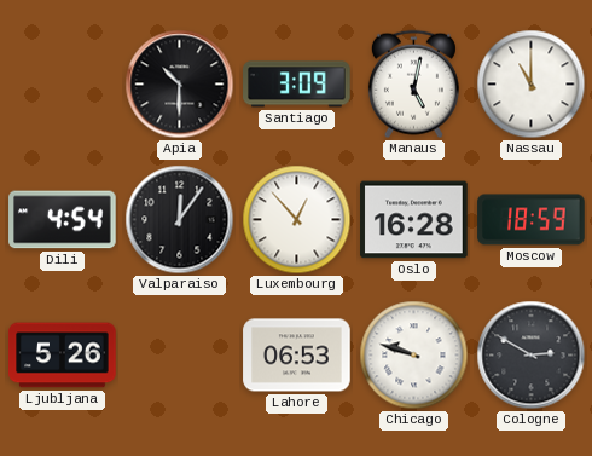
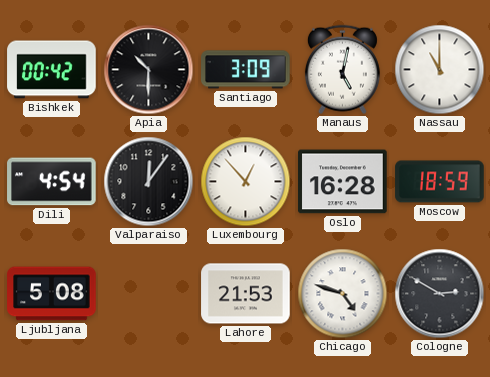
Bishkek: none -> 00:42
Ljubljana: 5:26 -> 5:08
Lahore: 06:53 -> 21:53
Chicago: 9:48 -> 4:48
